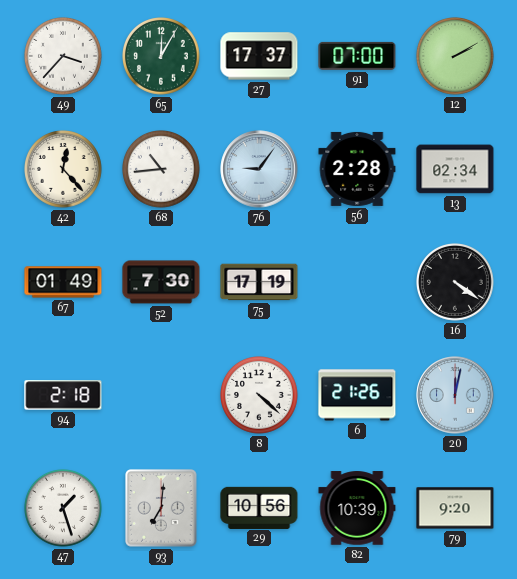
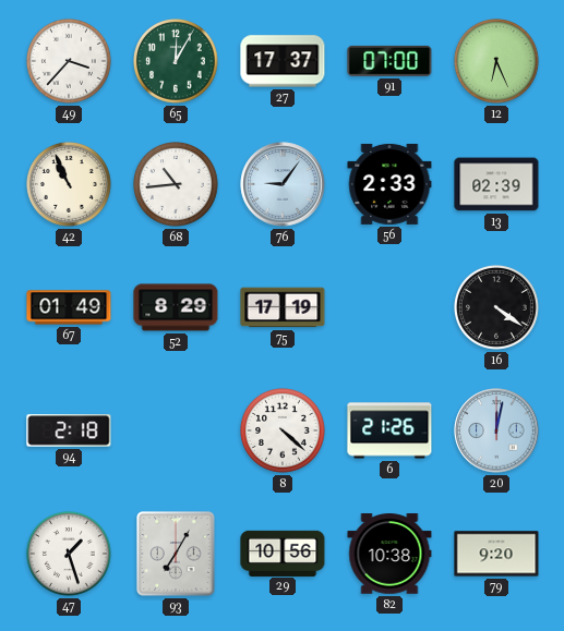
12: 2:10 -> 6:26
42: 12:23 -> 10:56
56: 2:28 -> 2:33
13: 02:34 -> 02:39
52: 7:30 -> 8:29
93: 7:01 -> 7:05
82: 10:39 -> 10:38
